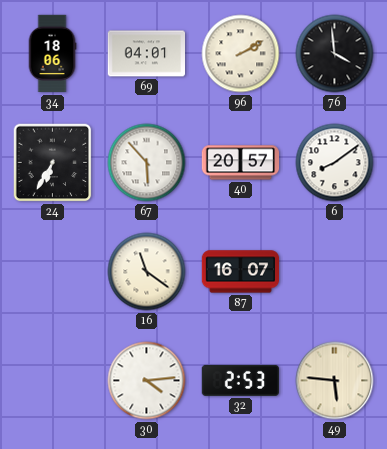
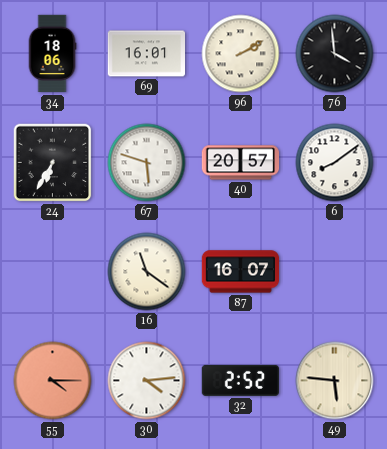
69: 04:01 -> 16:01
67: 5:53 -> 5:48
55: none -> 4:15
32: 2:53 -> 2:52
